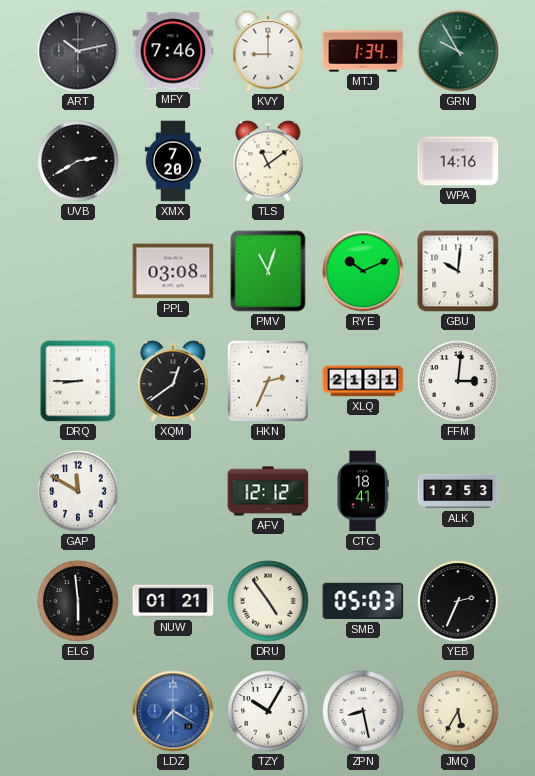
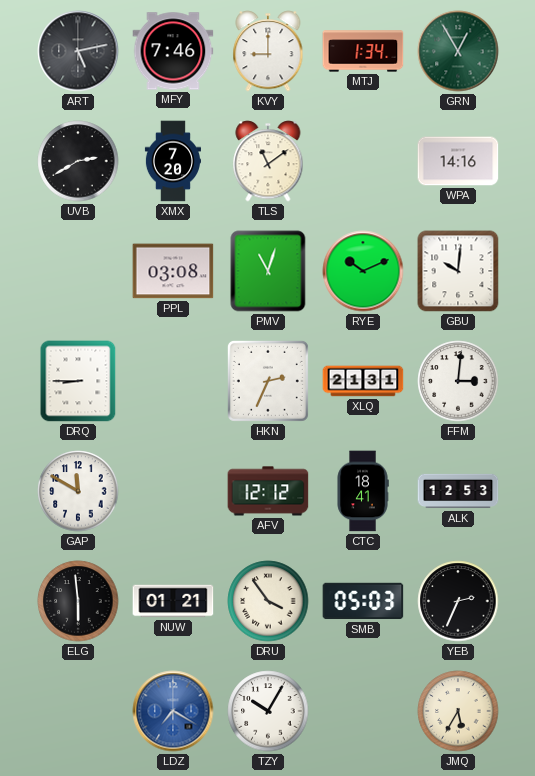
ART: 10:13 -> 5:13
GRN: 9:55 -> 12:55
XQM: 12:39 -> none
DRU: 4:54 -> 3:54
ZPN: 8:28 -> none
